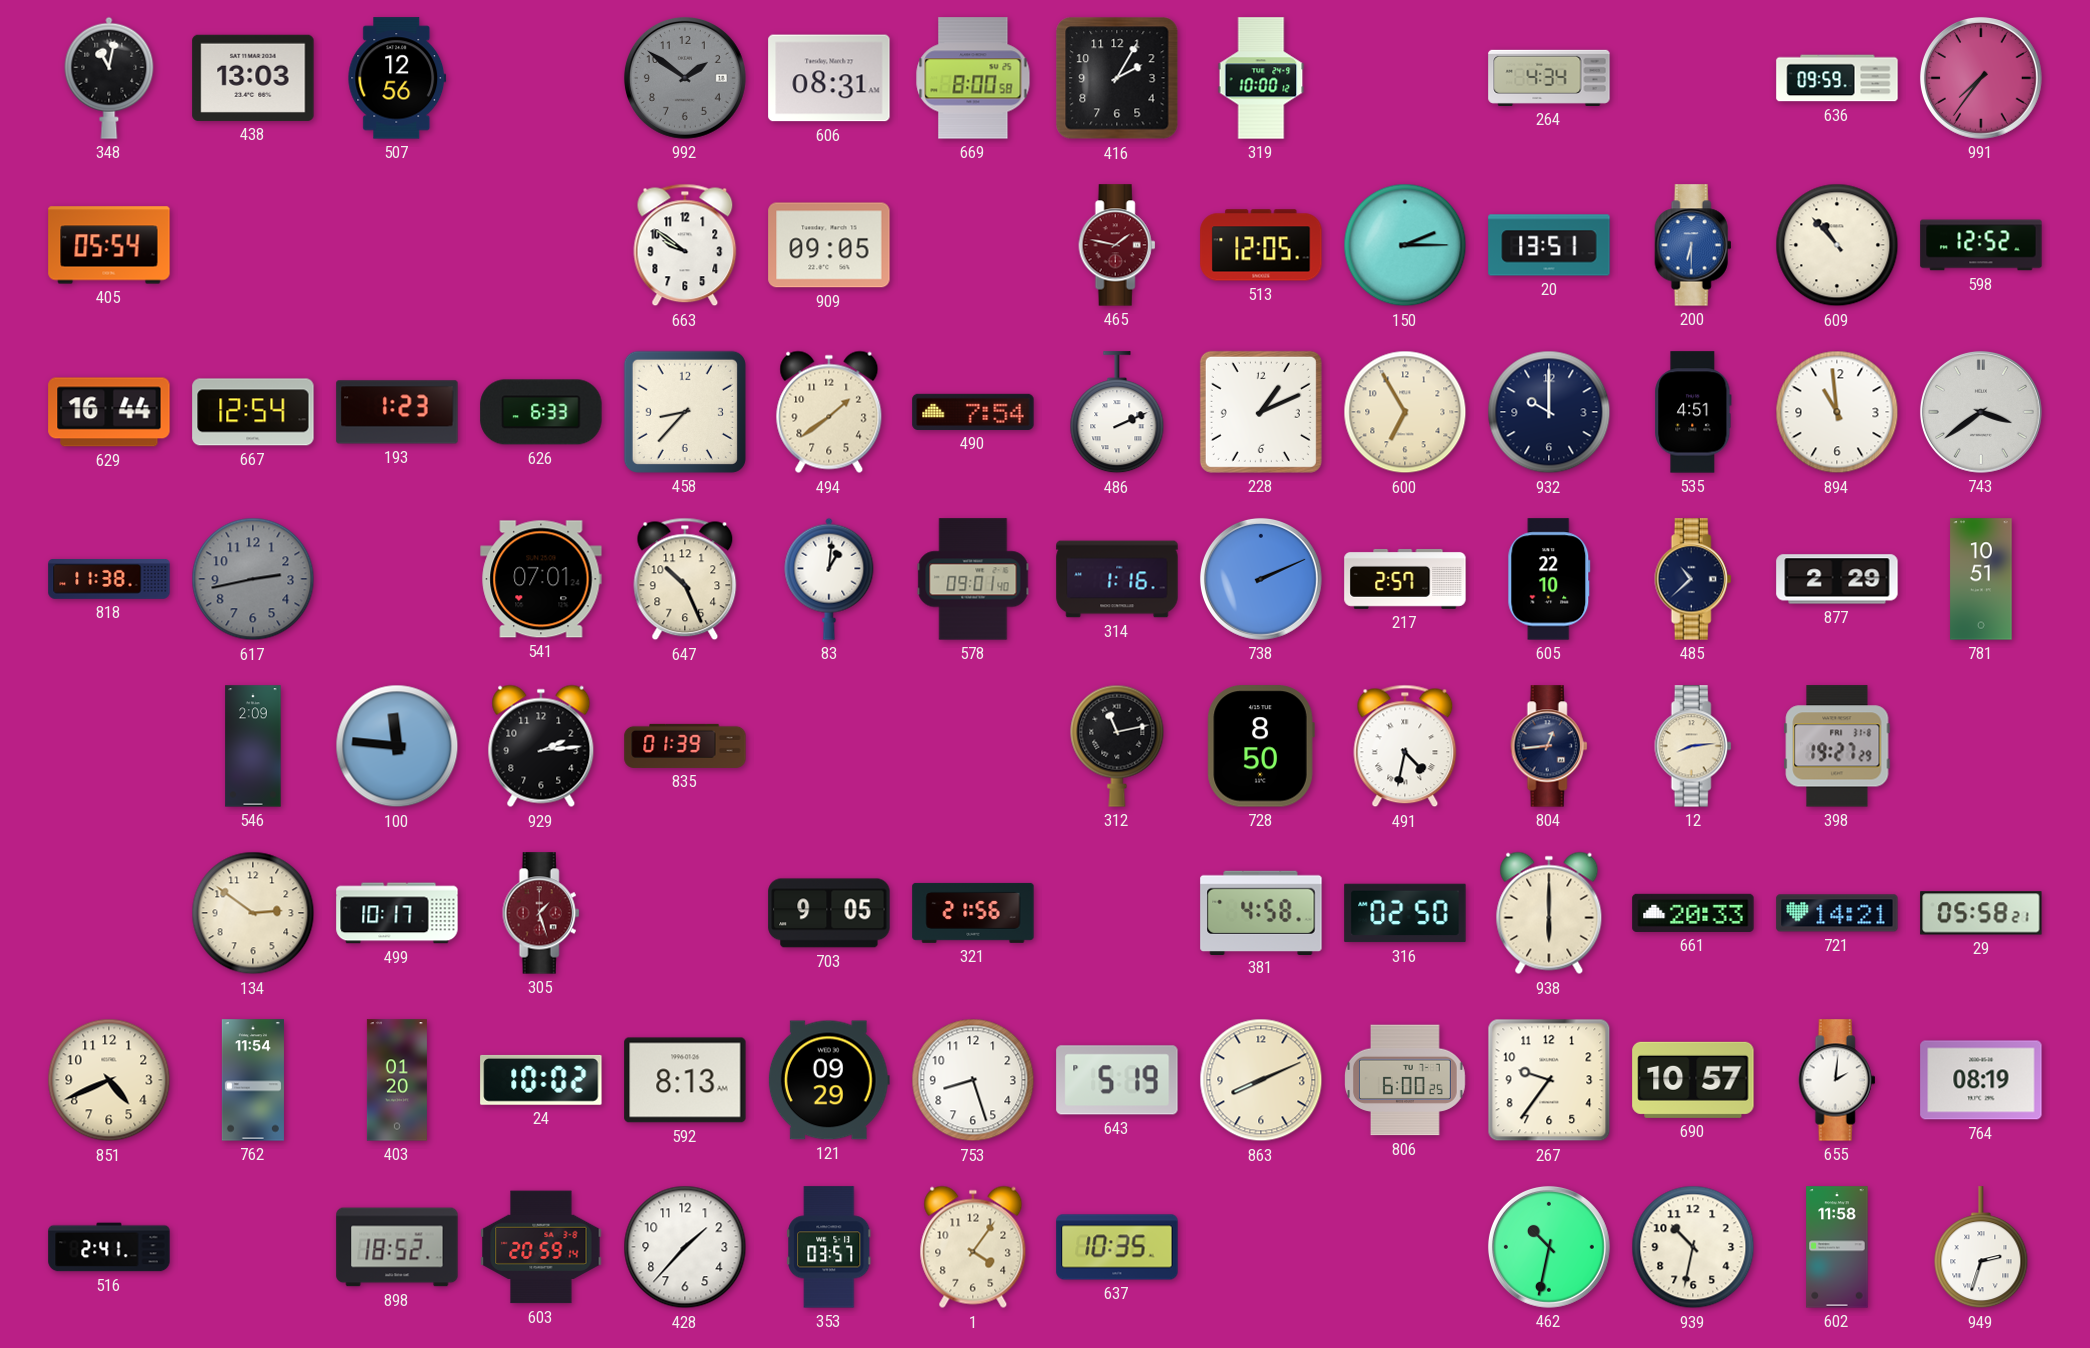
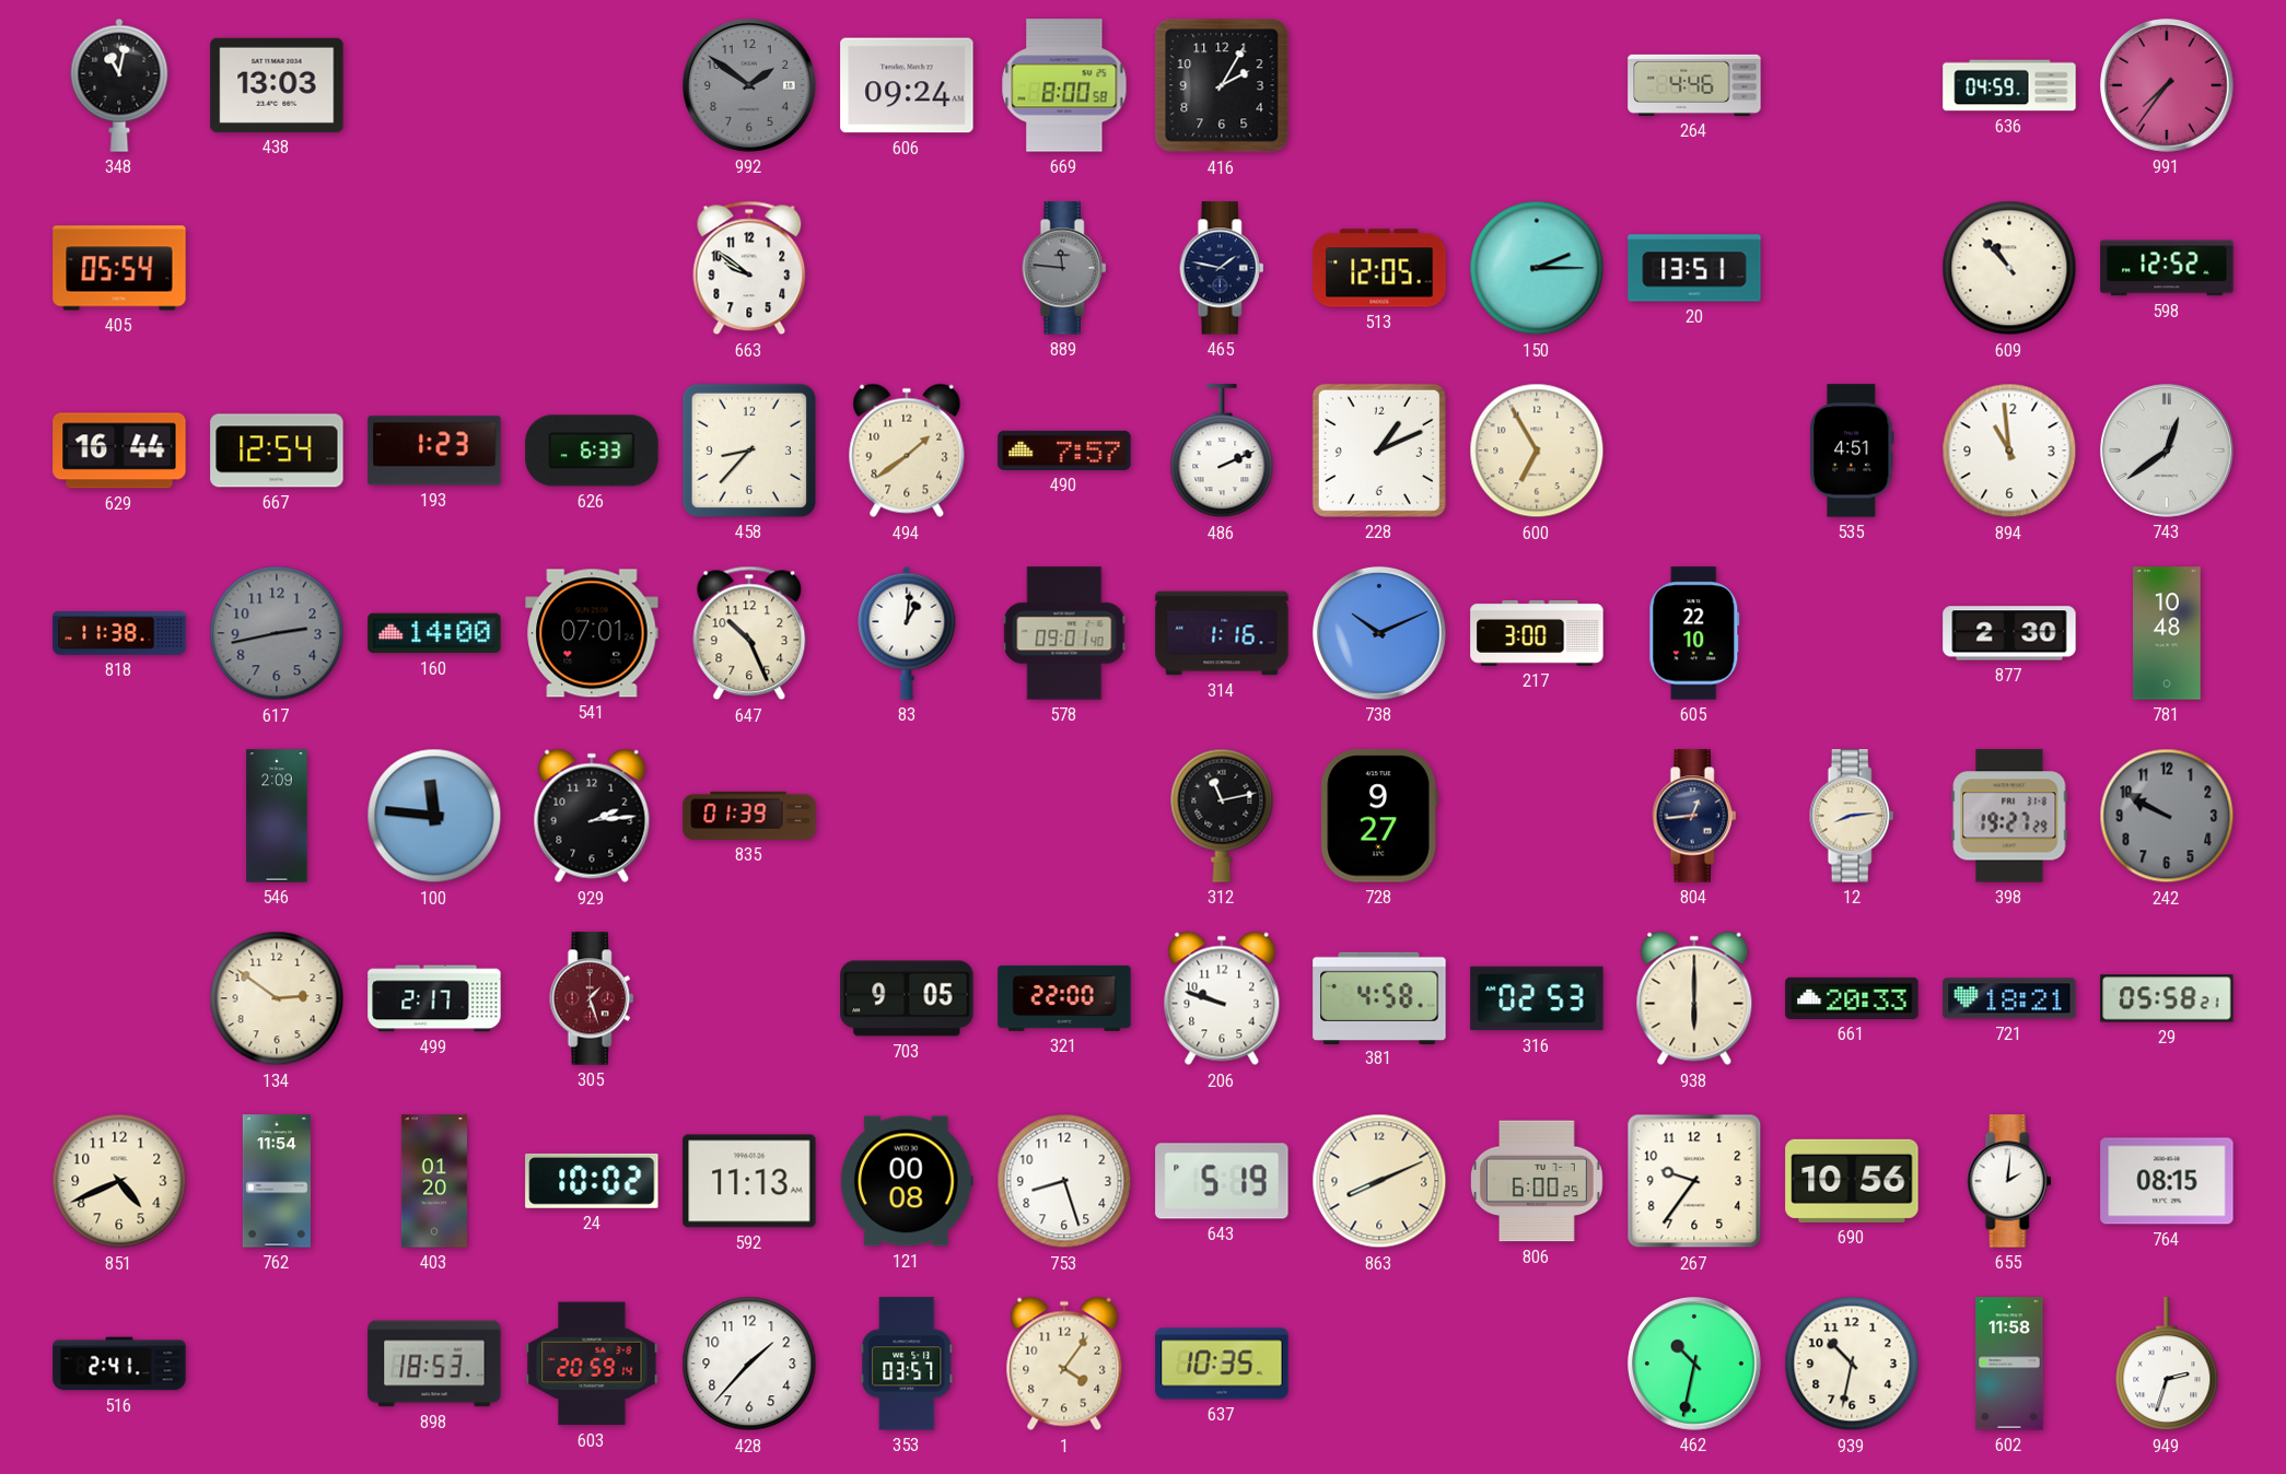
507: 12:56 -> none
606: 08:31 -> 09:24
319: 10:00 -> none
264: 4:34 -> 4:46
636: 09:59 -> 04:59
909: 09:05 -> none
889: none -> 11:46
465 dial: burgundy -> navy
200: 6:30 -> none
490: 7:54 -> 7:57
932: 10:00 -> none
743: 3:39 -> 12:39
160: none -> 14:00
738: 2:11 -> 10:11
217: 2:57 -> 3:00
485: 10:38 -> none
877: 2:29 -> 2:30
781: 10:51 -> 10:48
728: 8:50 -> 9:27
491: 4:32 -> none
242: none -> 9:50
499: 10:17 -> 2:17
321: 21:56 -> 22:00
206: none -> 9:48
316: 02:50 -> 02:53
721: 14:21 -> 18:21
592: 8:13 -> 11:13
121: 09:29 -> 00:08
690: 10:57 -> 10:56
764: 08:19 -> 08:15
898: 18:52 -> 18:53
